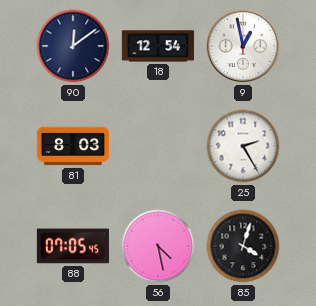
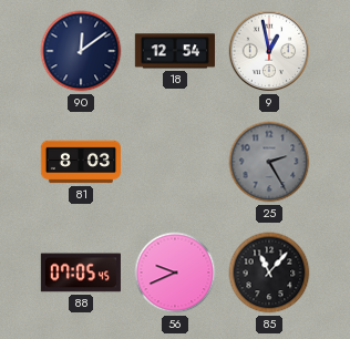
25 dial: white -> grey
56: 4:28 -> 9:41
85: 4:03 -> 11:07
